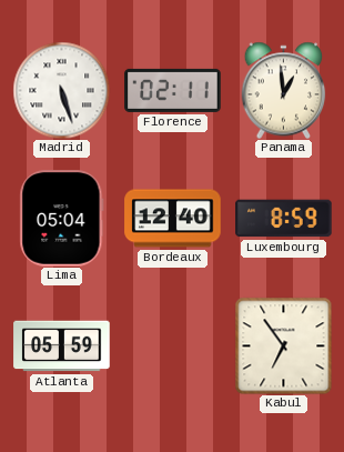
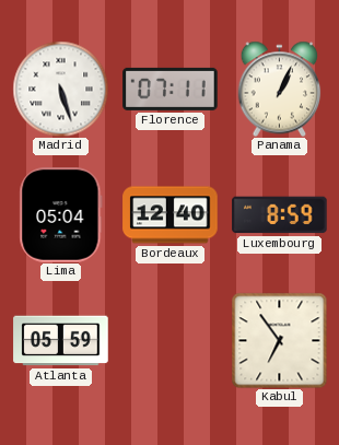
Florence: 02:11 -> 07:11
Panama: 12:59 -> 1:04
